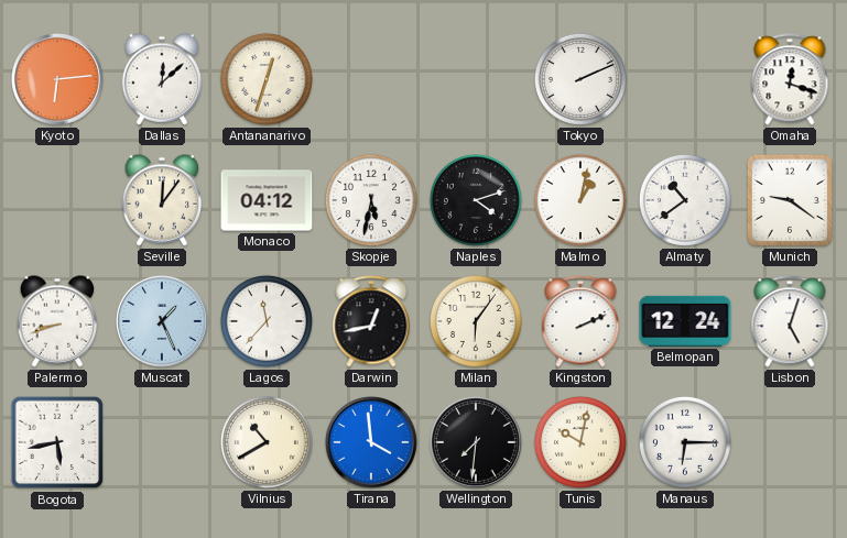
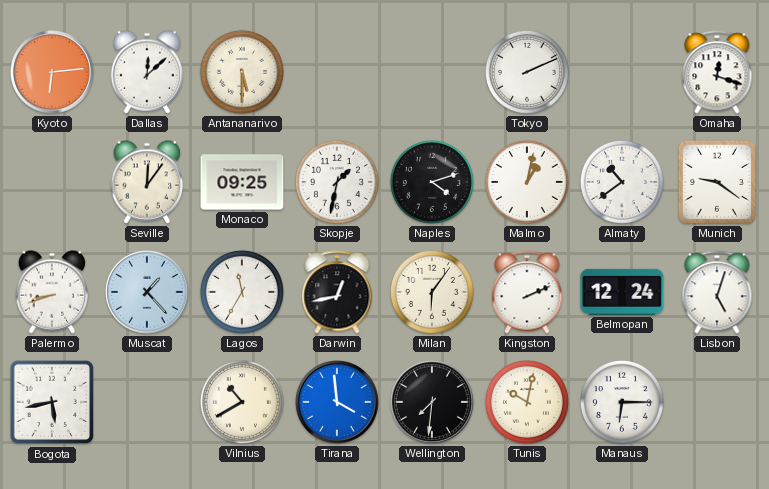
Antananarivo: 12:33 -> 5:30
Monaco: 04:12 -> 09:25
Skopje: 5:32 -> 1:32
Muscat: 1:26 -> 1:23
Lagos: 11:37 -> 11:35
